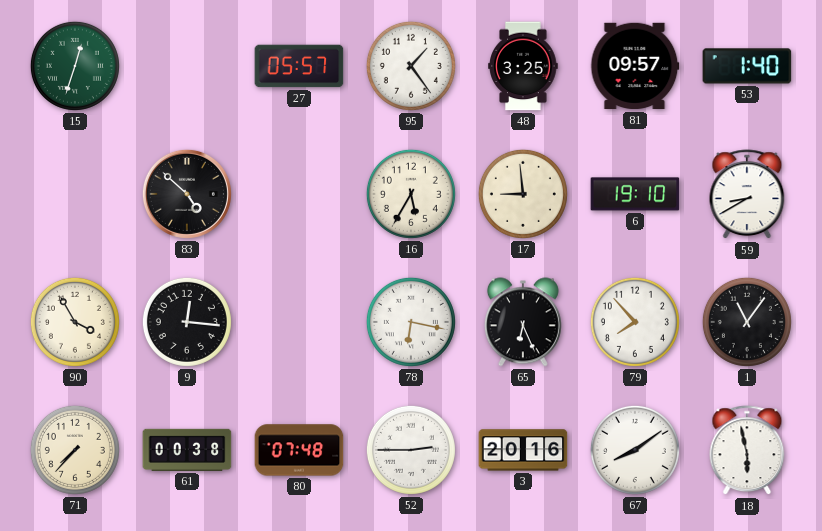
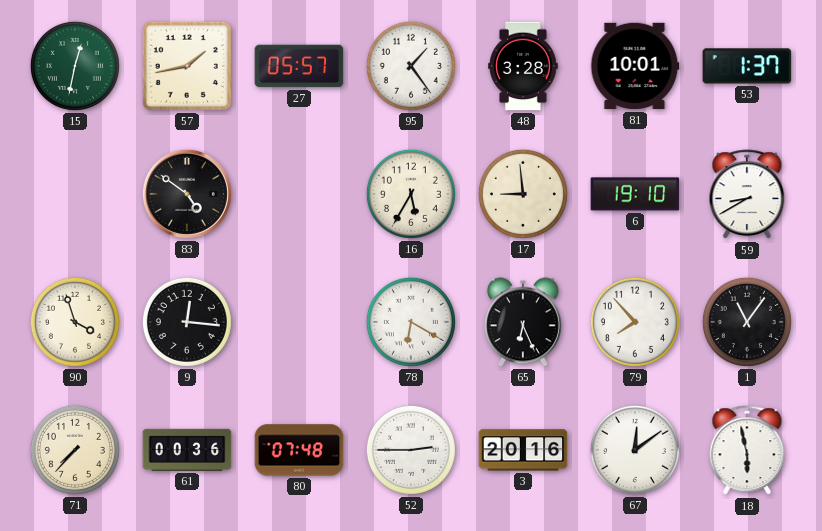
15: 12:33 -> 12:32
57: none -> 1:43
48: 3:25 -> 3:28
81: 09:57 -> 10:01
53: 1:40 -> 1:37
83: 4:52 -> 4:51
90: 3:55 -> 3:57
78: 6:17 -> 6:20
61: 00:38 -> 00:36
67: 8:09 -> 12:09
